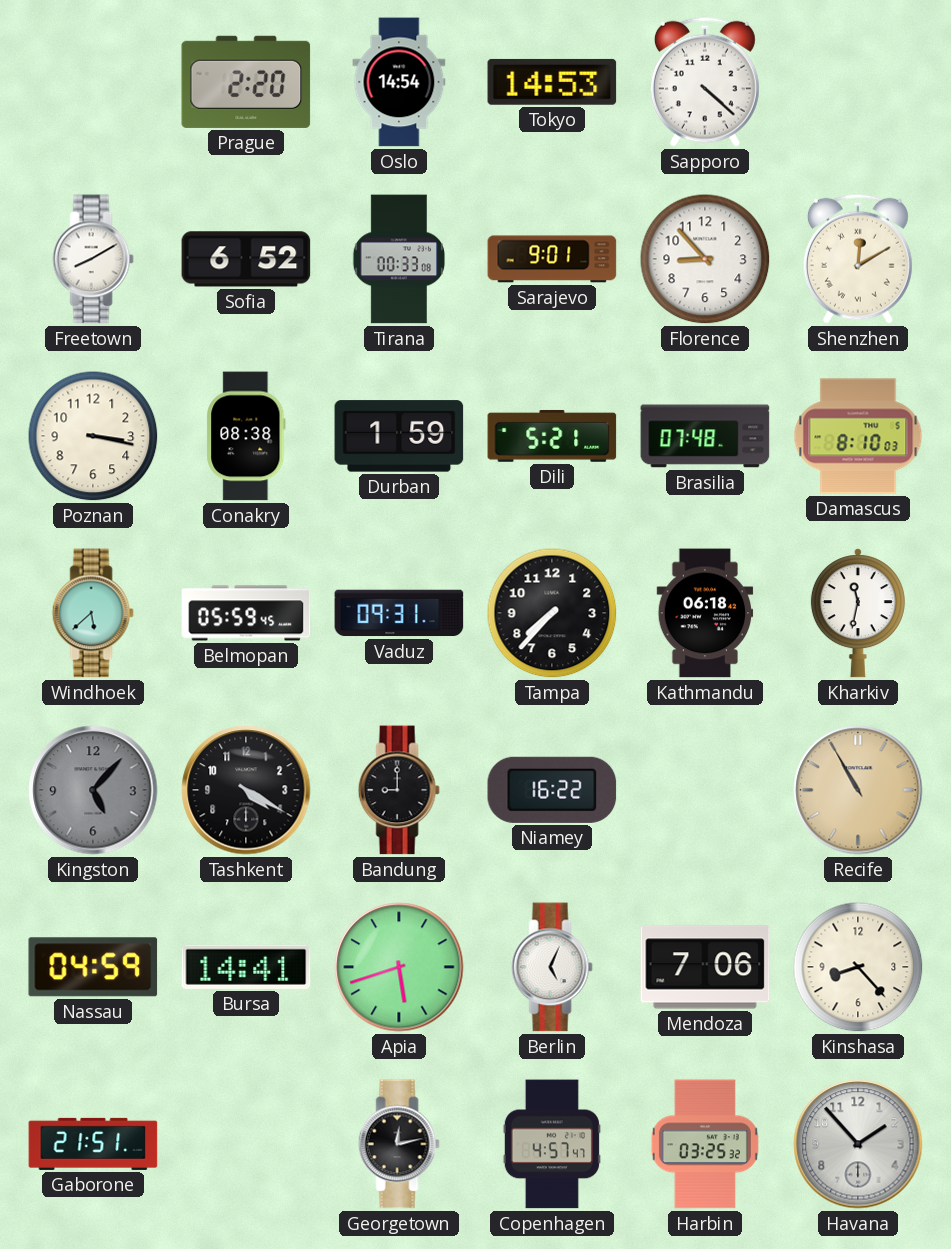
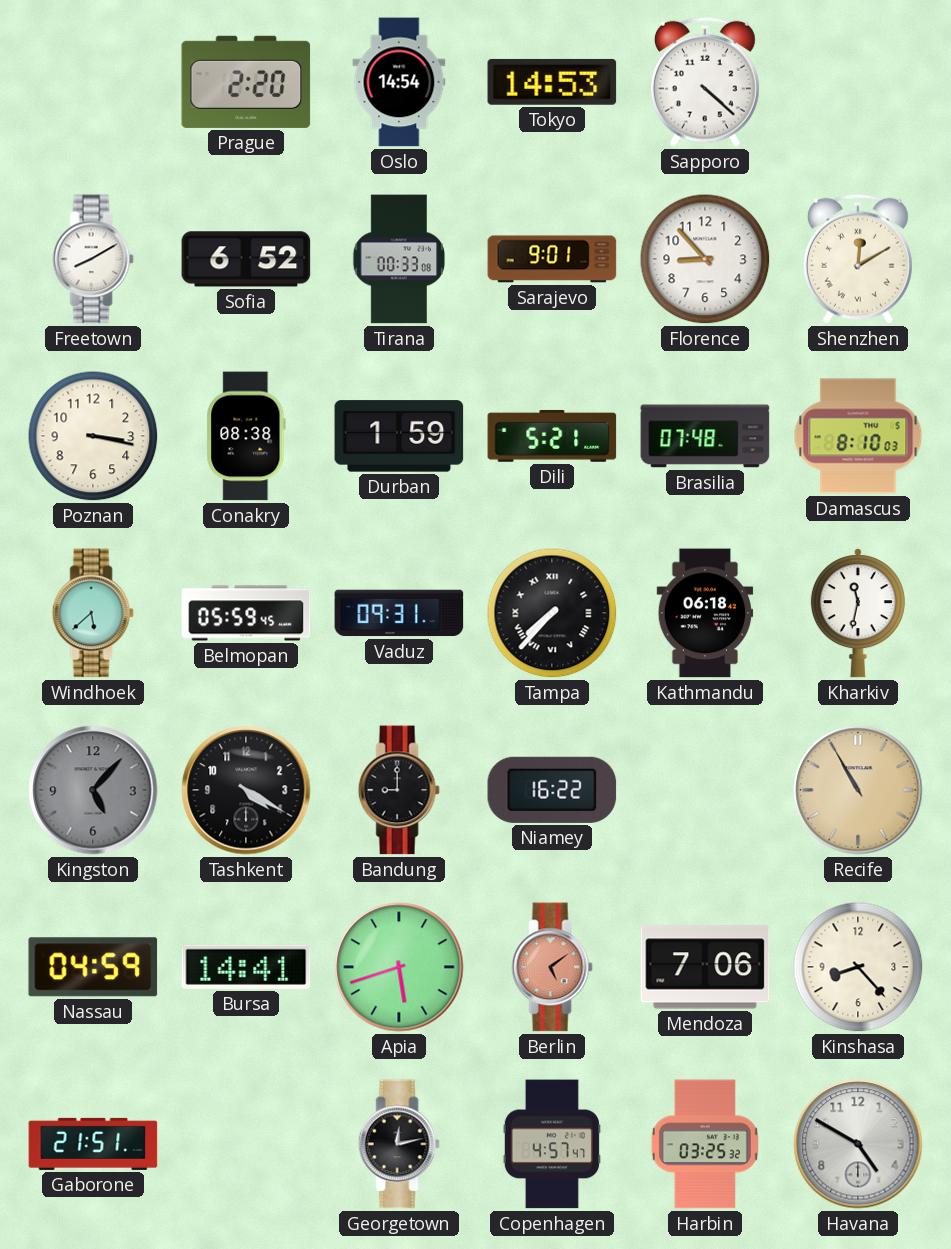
Tampa numerals: Arabic -> Roman
Berlin: 5:04 -> 5:09
Berlin dial: white -> salmon
Havana: 1:53 -> 4:50
